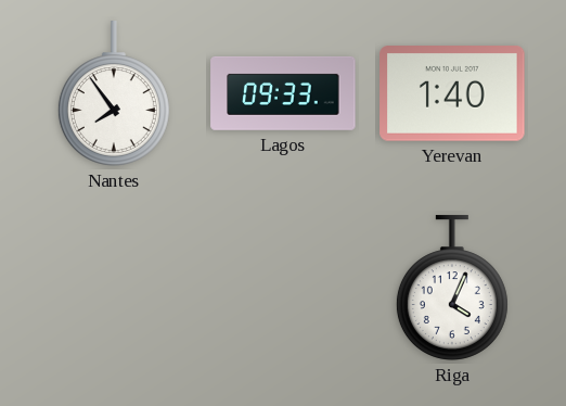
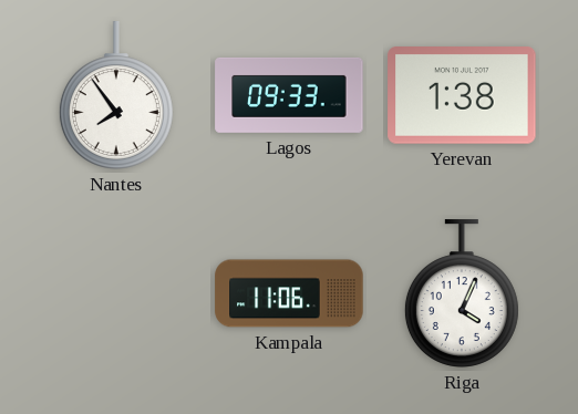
Yerevan: 1:40 -> 1:38
Kampala: none -> 11:06
